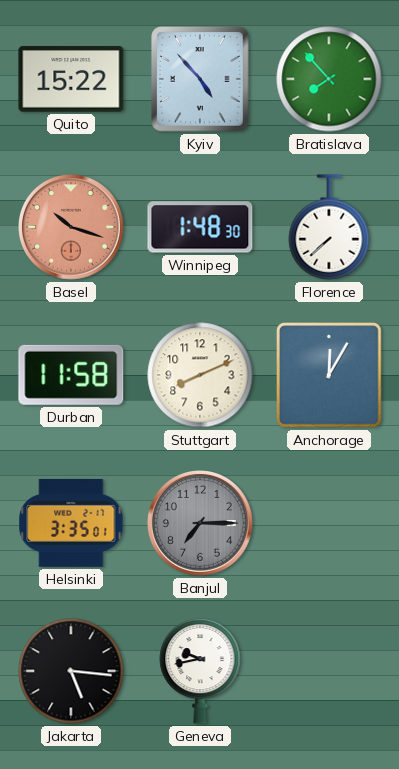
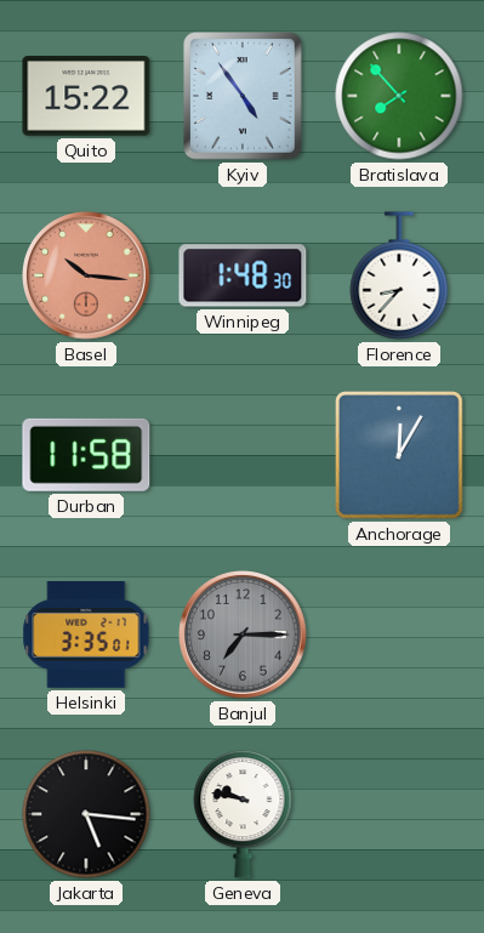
Kyiv: 4:53 -> 4:54
Basel: 10:18 -> 10:16
Florence: 7:38 -> 8:37
Stuttgart: 8:11 -> none
Geneva: 9:43 -> 9:47
